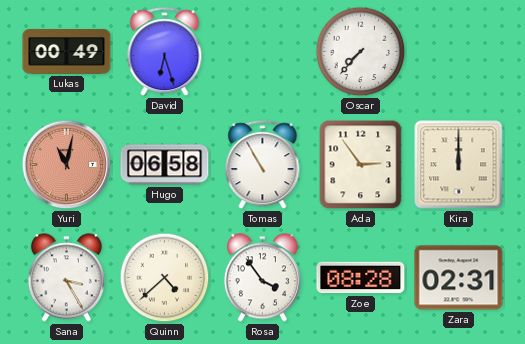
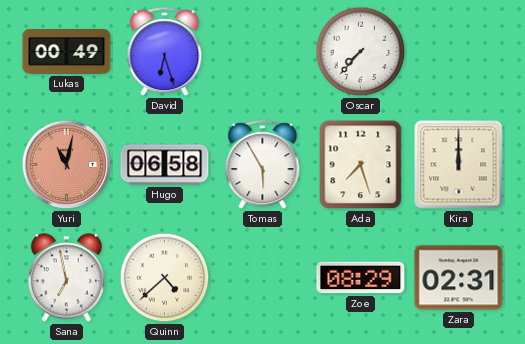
Tomas: 10:55 -> 5:55
Ada: 2:54 -> 7:27
Sana: 3:25 -> 6:58
Rosa: 3:54 -> none
Zoe: 08:28 -> 08:29
